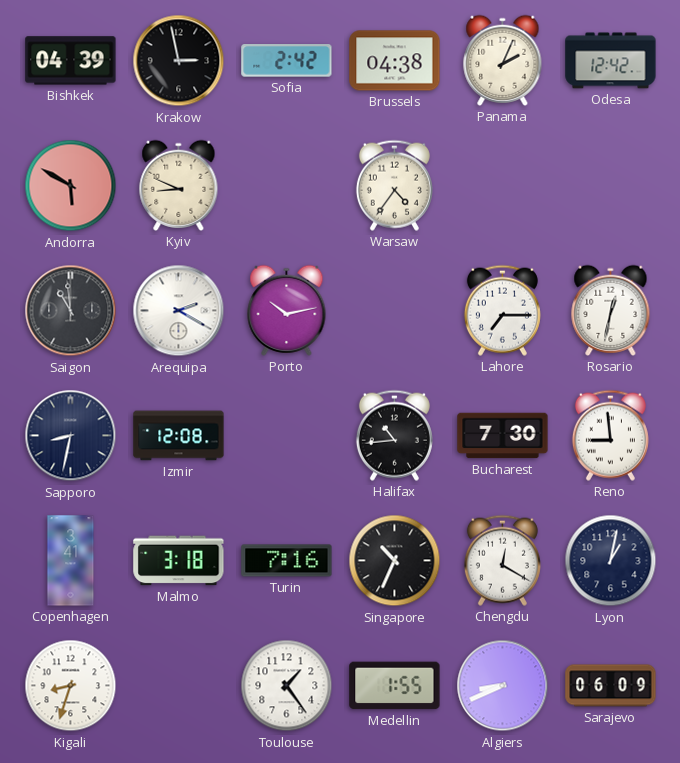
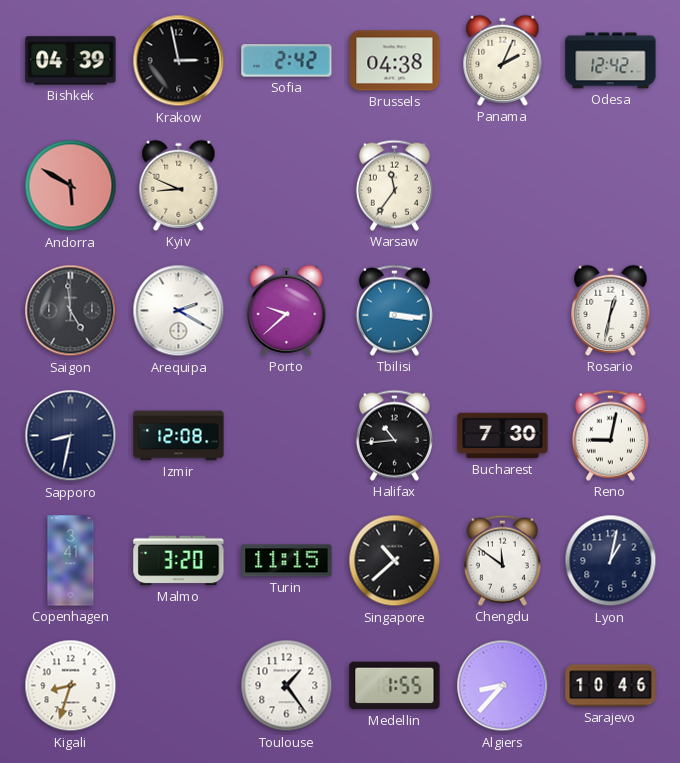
Warsaw: 4:36 -> 11:36
Saigon: 10:59 -> 4:59
Porto: 10:13 -> 9:38
Tbilisi: none -> 3:16
Lahore: 7:15 -> none
Reno: 8:59 -> 9:02
Malmo: 3:18 -> 3:20
Turin: 7:16 -> 11:15
Singapore: 10:34 -> 10:38
Chengdu: 12:20 -> 11:51
Algiers: 8:41 -> 8:37
Sarajevo: 06:09 -> 10:46
